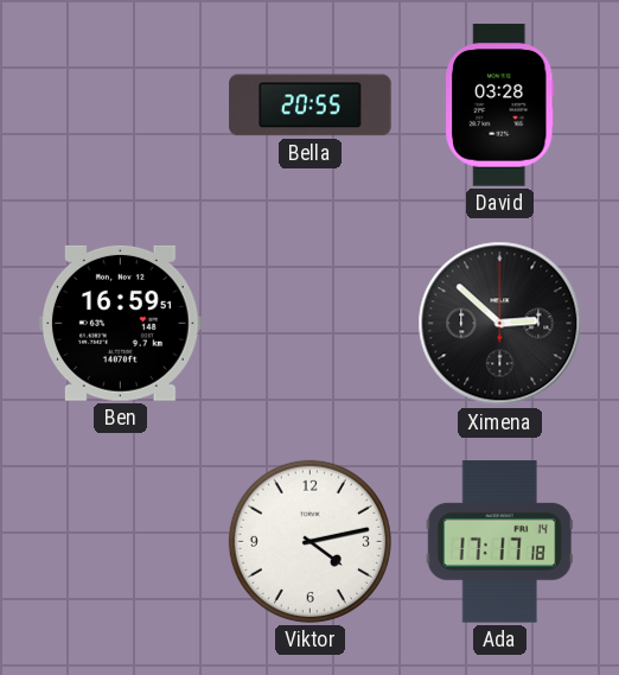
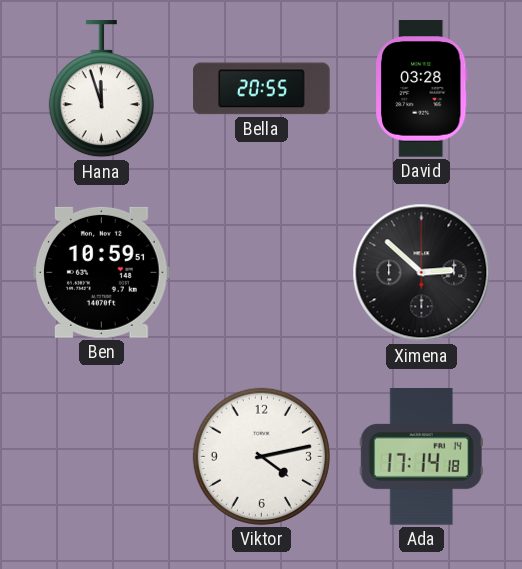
Hana: none -> 11:57
Ben: 16:59 -> 10:59
Ada: 17:17 -> 17:14
